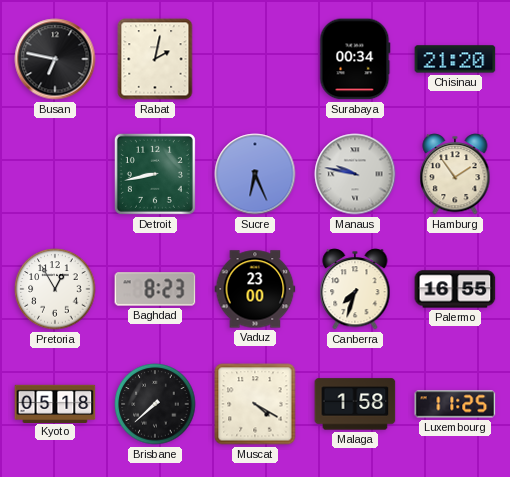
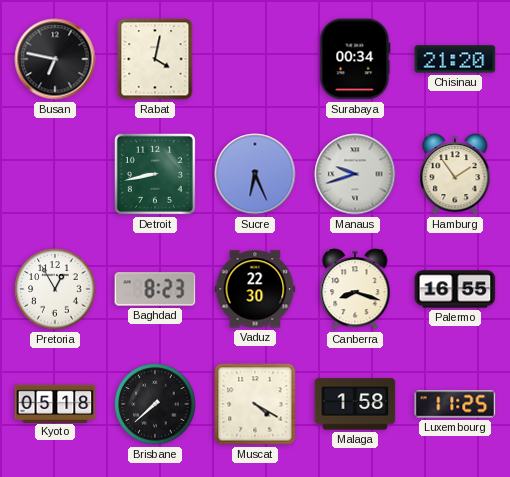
Rabat: 2:02 -> 4:02
Manaus: 9:47 -> 9:42
Vaduz: 23:00 -> 22:30
Canberra: 7:33 -> 8:18
